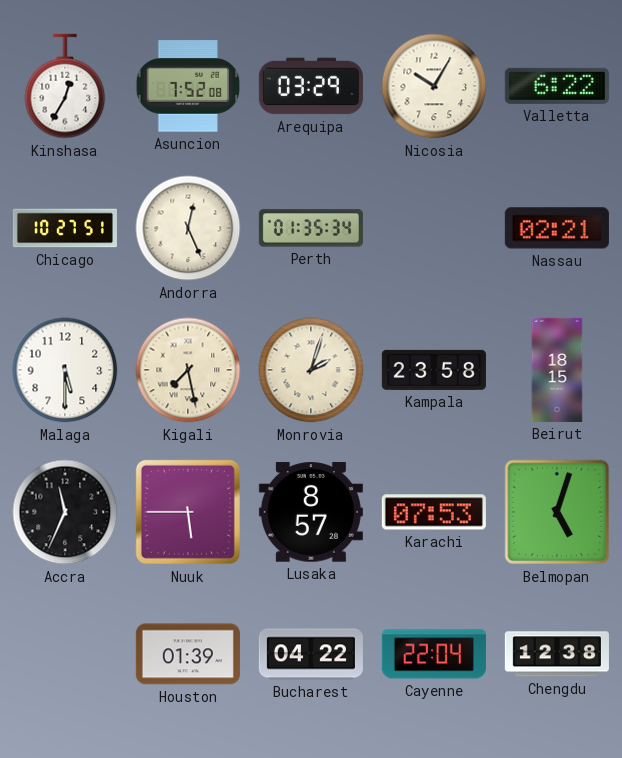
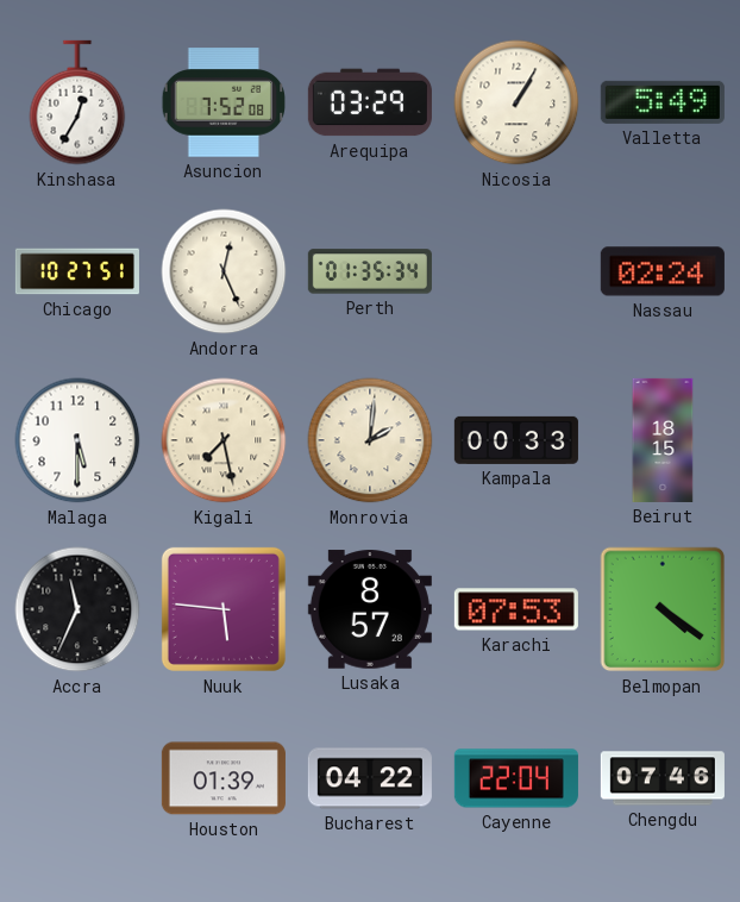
Nicosia: 10:05 -> 1:05
Valletta: 6:22 -> 5:49
Nassau: 02:21 -> 02:24
Monrovia: 2:03 -> 2:01
Kampala: 23:58 -> 00:33
Nuuk: 5:45 -> 5:46
Belmopan: 5:03 -> 4:21
Chengdu: 12:38 -> 07:46
